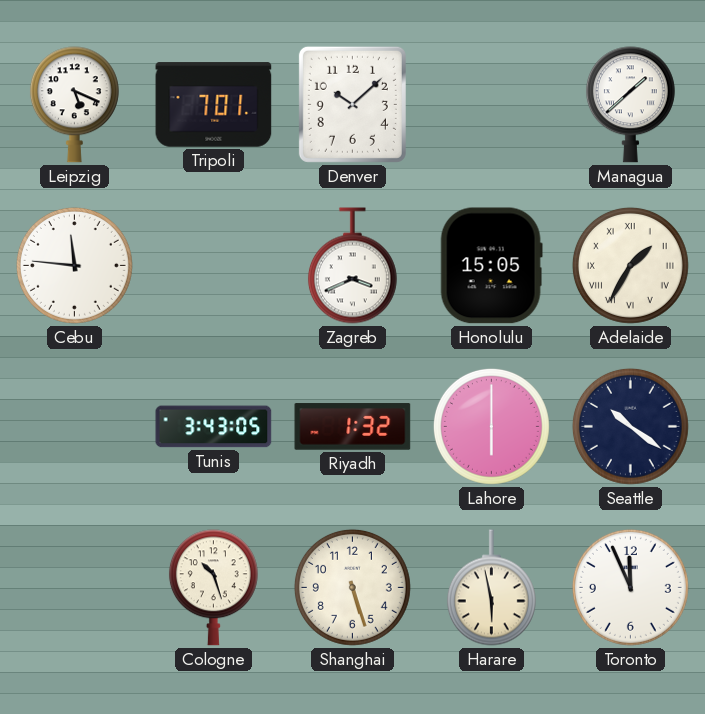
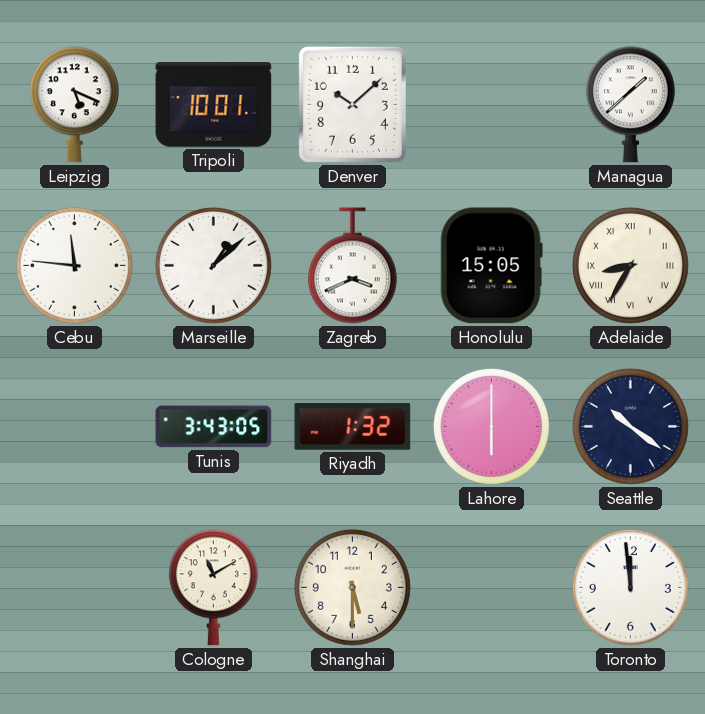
Tripoli: 7:01 -> 10:01
Marseille: none -> 1:08
Adelaide: 1:35 -> 8:35
Cologne: 10:27 -> 11:10
Shanghai: 5:27 -> 5:30
Harare: 5:58 -> none
Toronto: 11:56 -> 11:59
